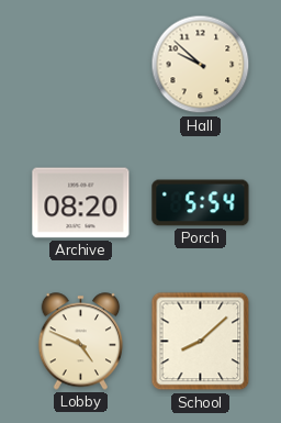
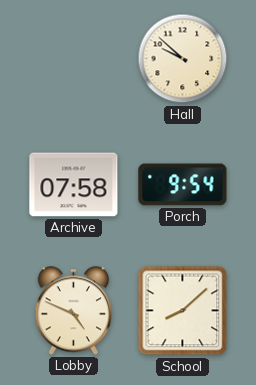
Archive: 08:20 -> 07:58
Porch: 5:54 -> 9:54
